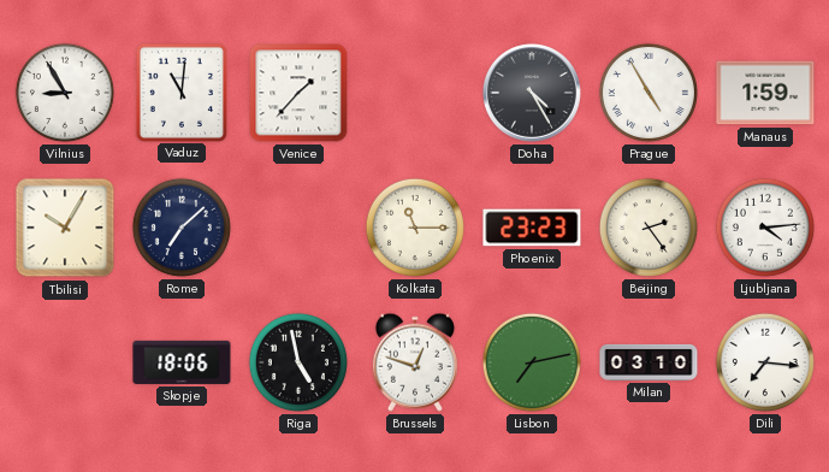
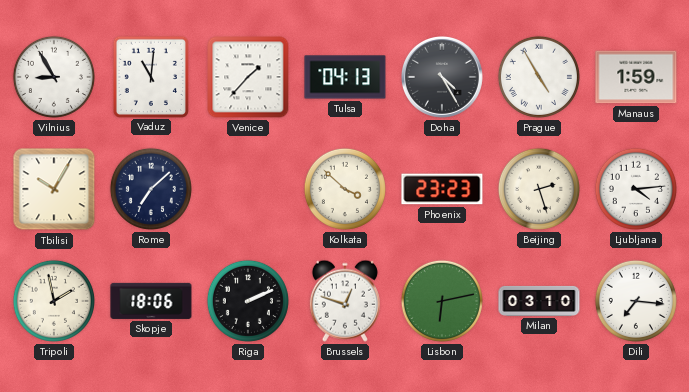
Tulsa: none -> 04:13
Kolkata: 11:15 -> 3:52
Beijing: 2:24 -> 2:27
Tripoli: none -> 1:58
Riga: 4:58 -> 2:11
Lisbon: 7:13 -> 6:13
